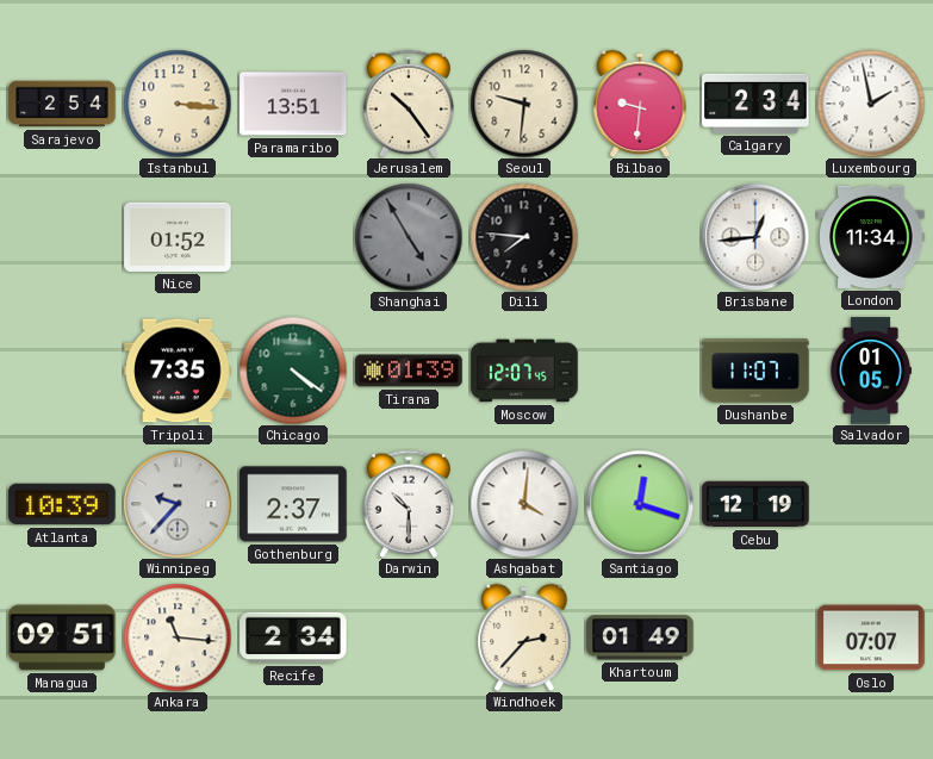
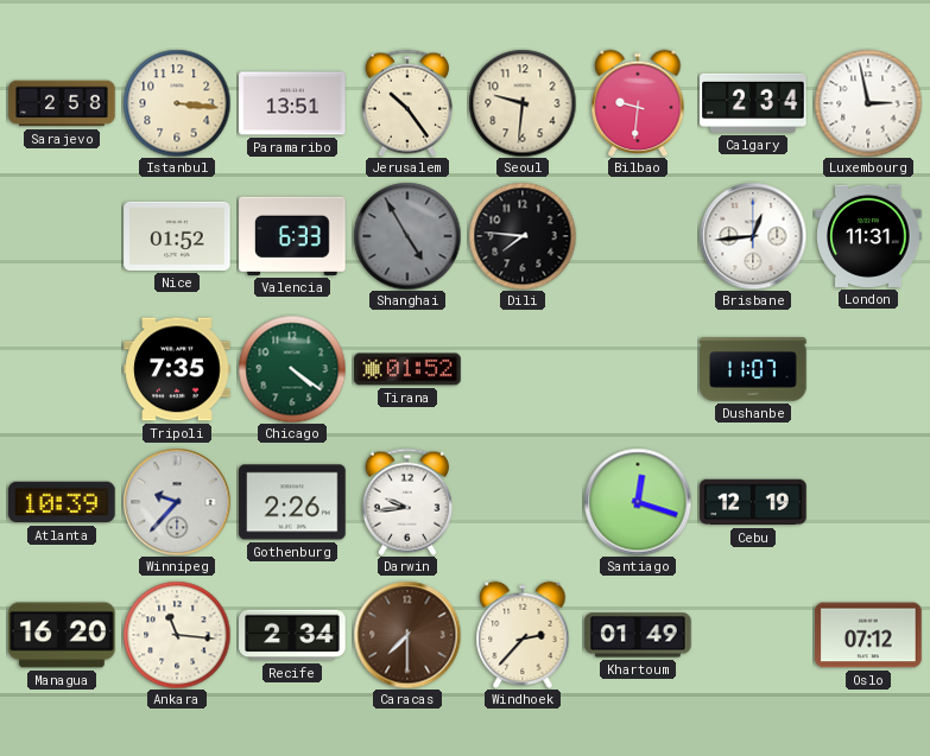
Sarajevo: 2:54 -> 2:58
Luxembourg: 1:58 -> 2:58
Valencia: none -> 6:33
London: 11:34 -> 11:31
Tirana: 01:39 -> 01:52
Moscow: 12:07 -> none
Salvador: 01:05 -> none
Gothenburg: 2:37 -> 2:26
Darwin: 10:30 -> 9:44
Ashgabat: 4:01 -> none
Managua: 09:51 -> 16:20
Caracas: none -> 7:30
Oslo: 07:07 -> 07:12
